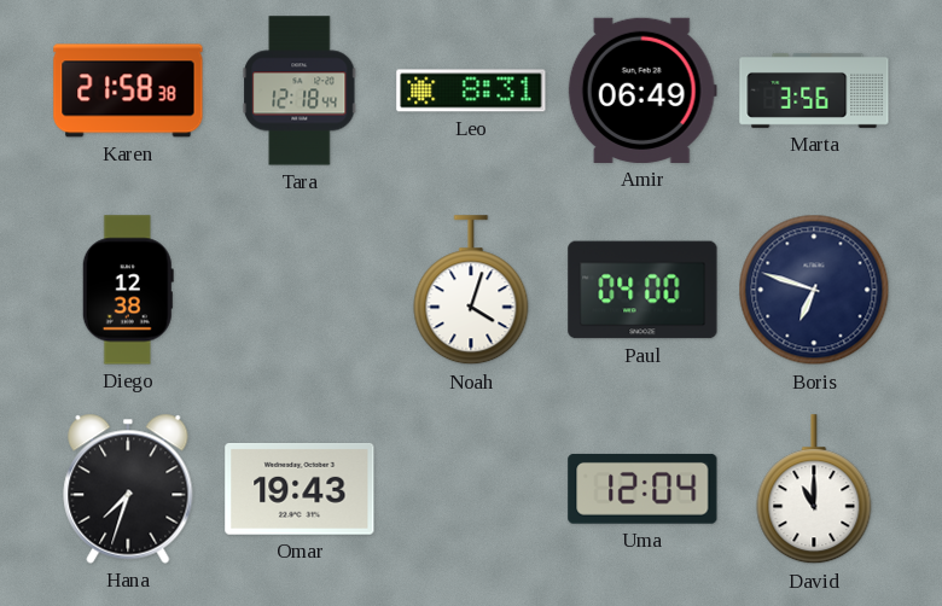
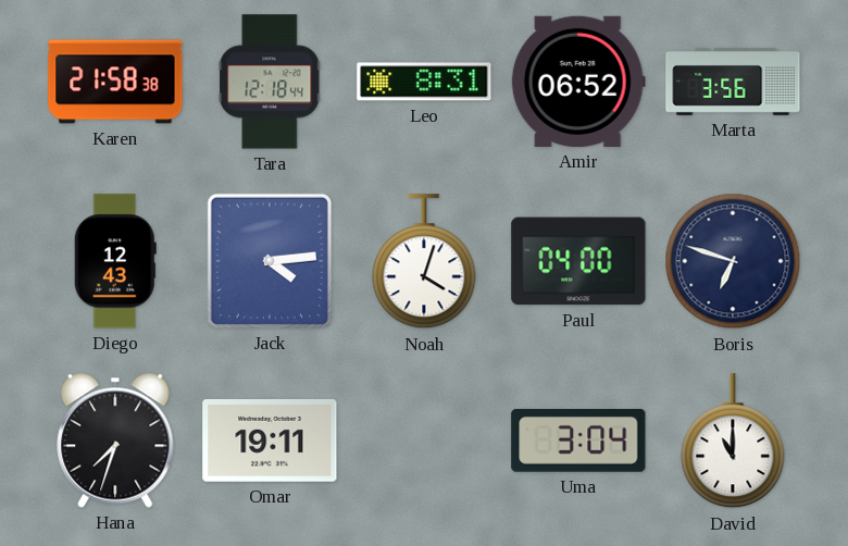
Amir: 06:49 -> 06:52
Diego: 12:38 -> 12:43
Jack: none -> 4:14
Omar: 19:43 -> 19:11
Uma: 12:04 -> 3:04
